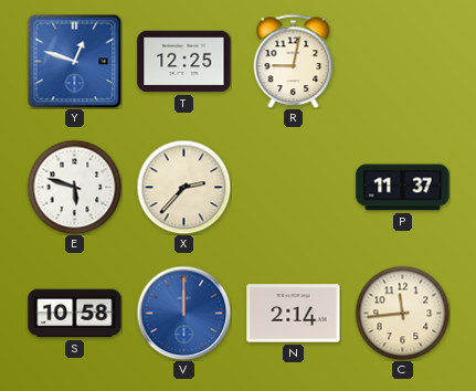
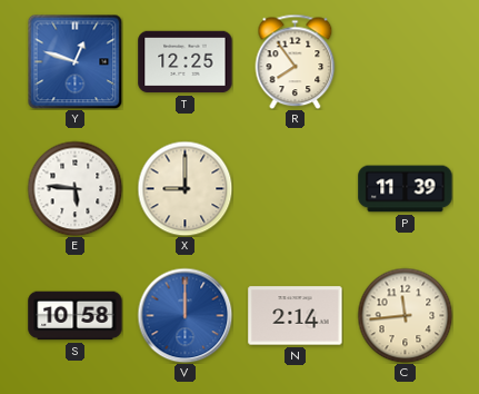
R: 9:02 -> 7:54
E: 5:48 -> 5:46
X: 2:37 -> 9:00
P: 11:37 -> 11:39
